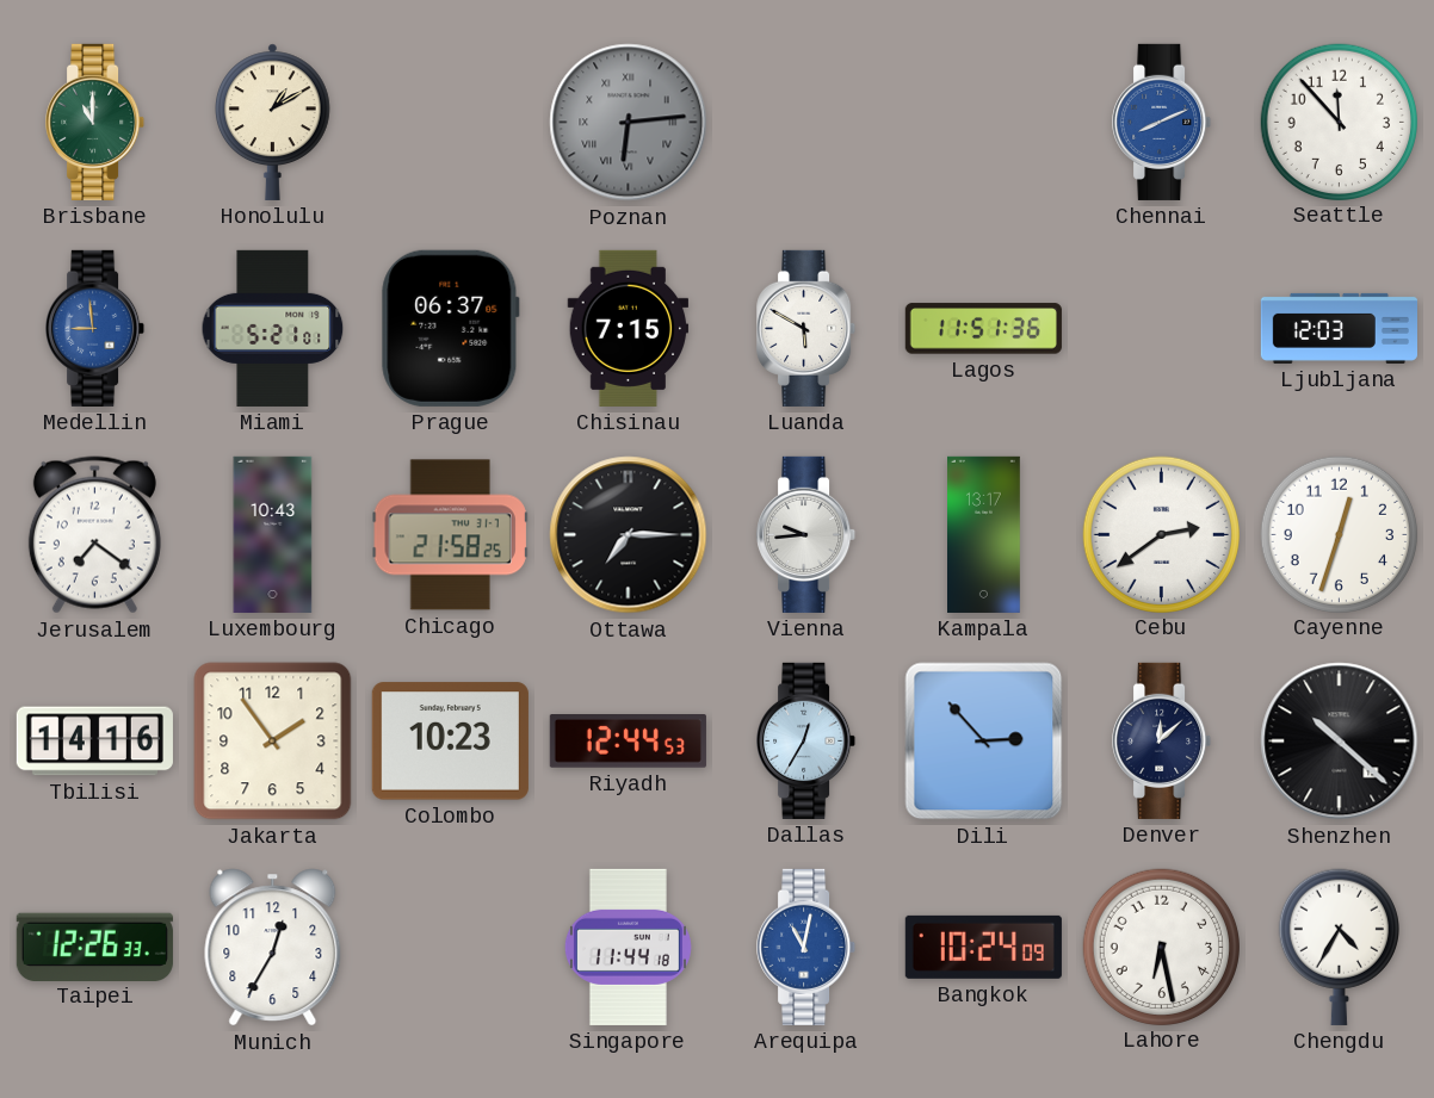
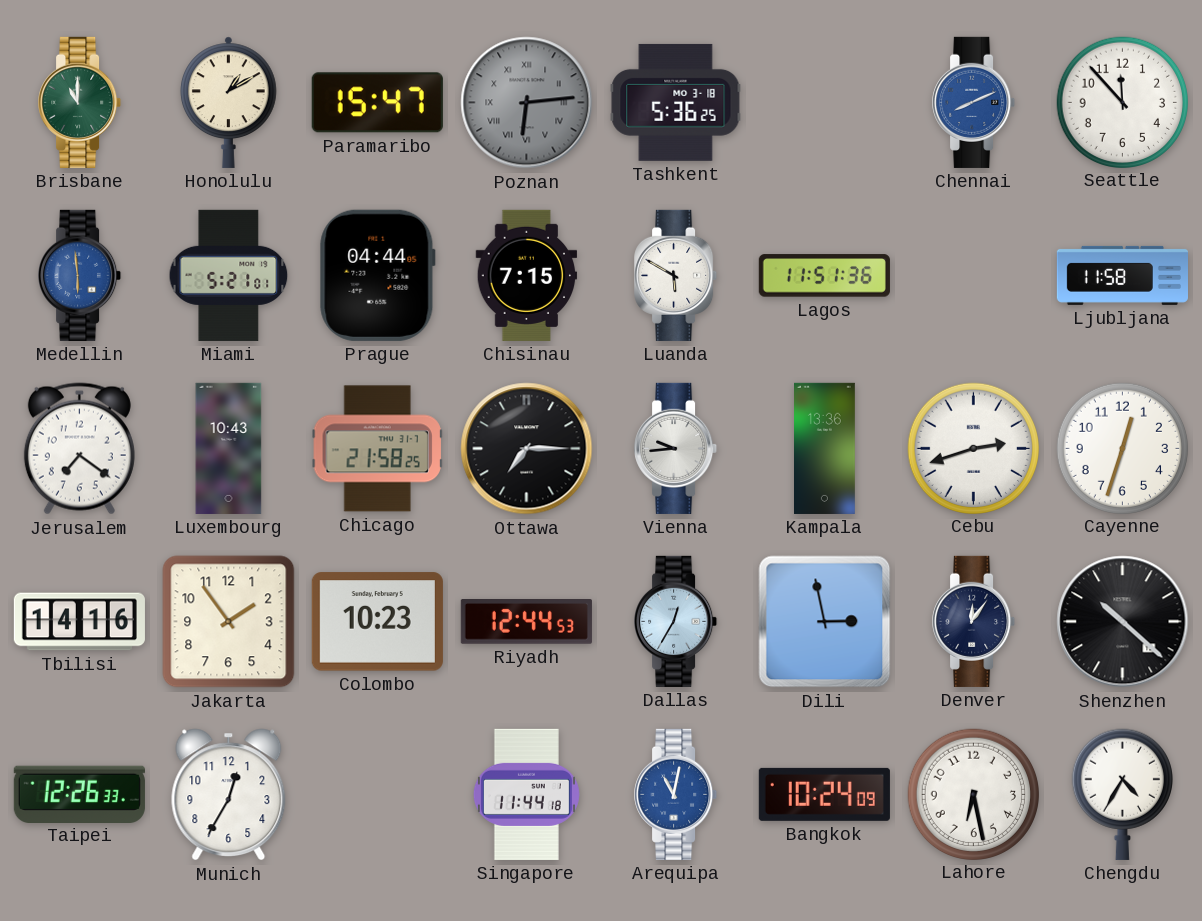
Paramaribo: none -> 15:47
Tashkent: none -> 5:36
Medellin: 8:59 -> 5:59
Prague: 06:37 -> 04:44
Ljubljana: 12:03 -> 11:58
Kampala: 13:17 -> 13:36
Cebu: 2:39 -> 2:42
Dili: 2:53 -> 2:58
Denver: 12:08 -> 12:06
